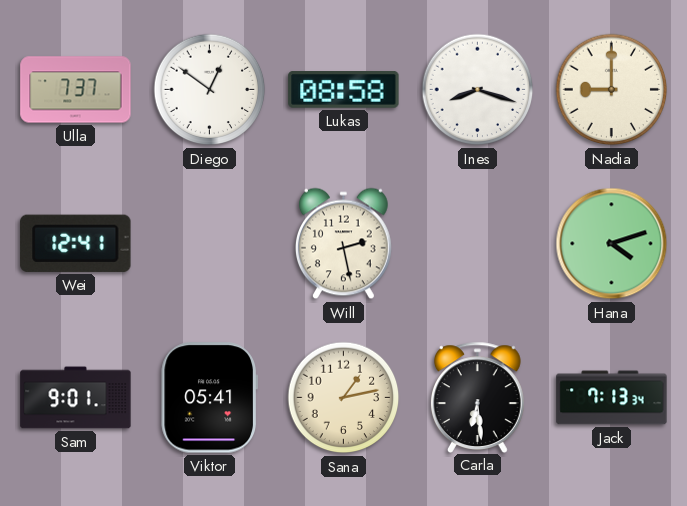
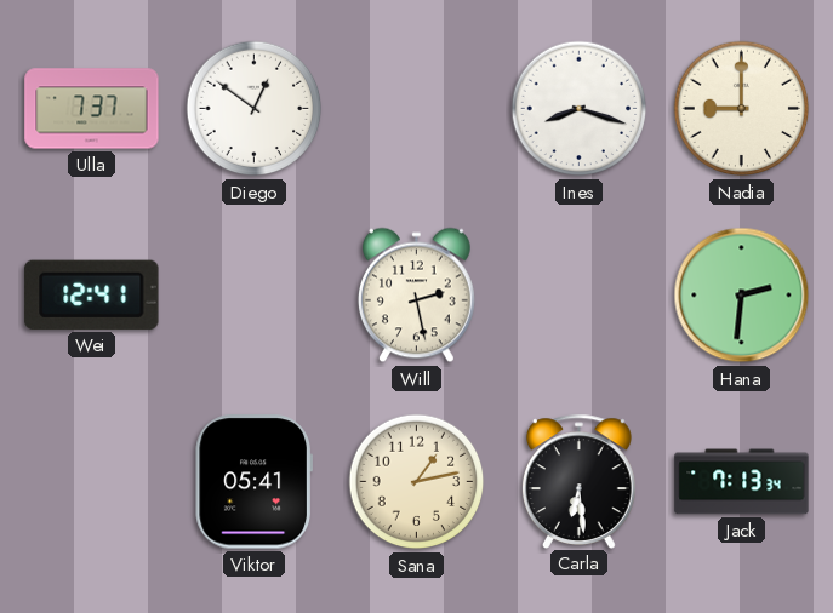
Lukas: 08:58 -> none
Hana: 4:12 -> 2:31
Sam: 9:01 -> none
